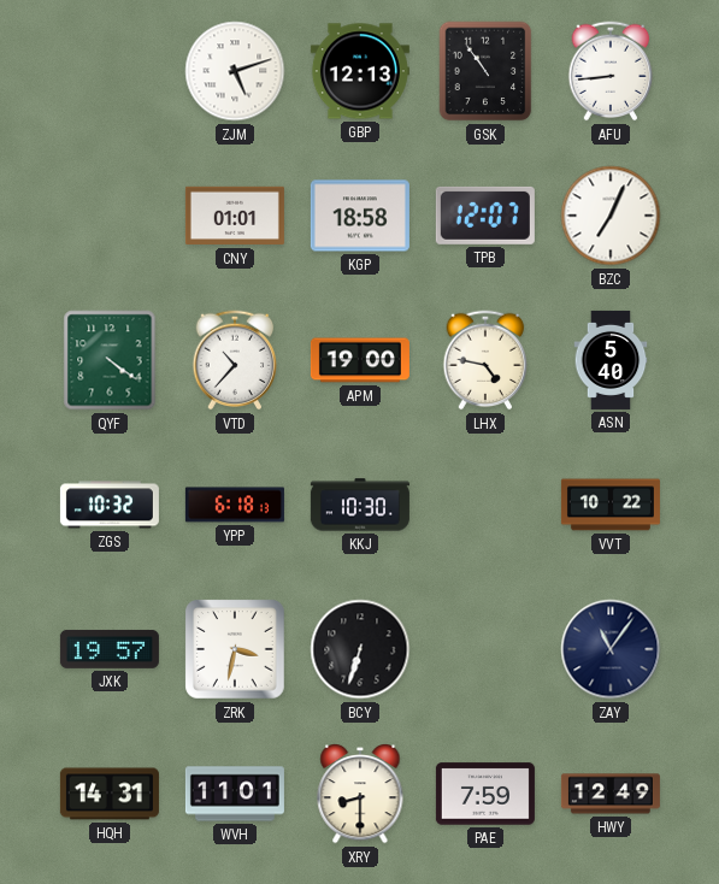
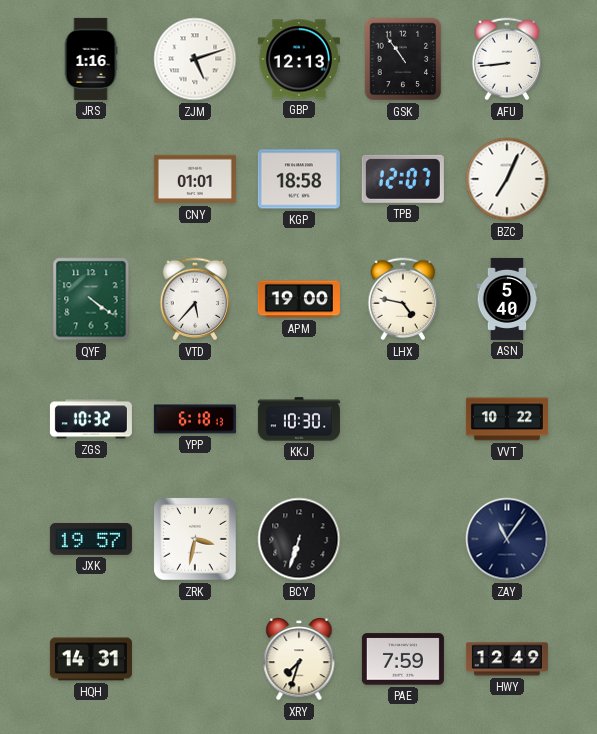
JRS: none -> 1:16
VTD: 10:37 -> 5:37
WVH: 11:01 -> none
XRY: 8:30 -> 7:33
